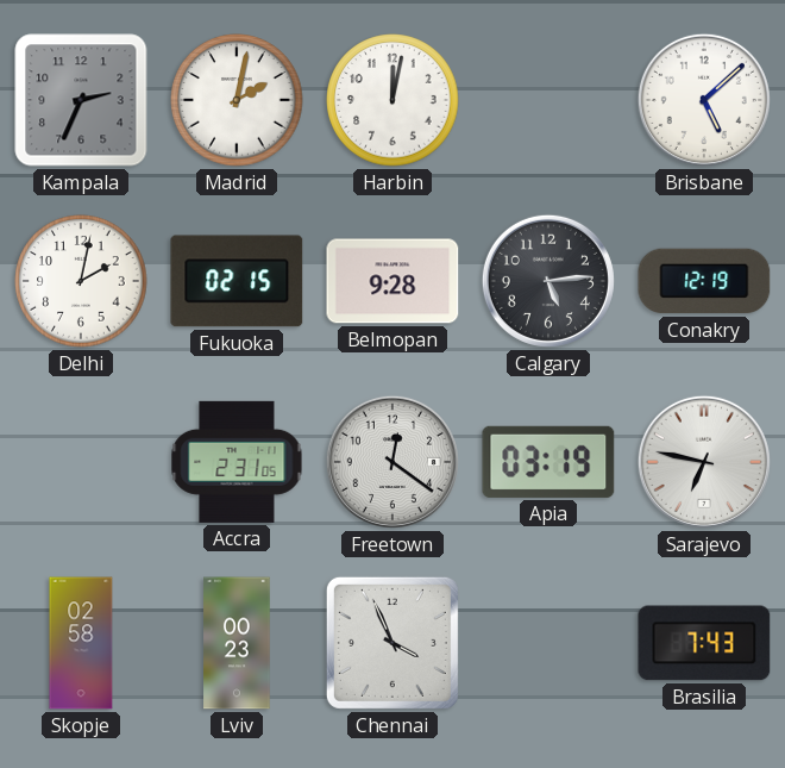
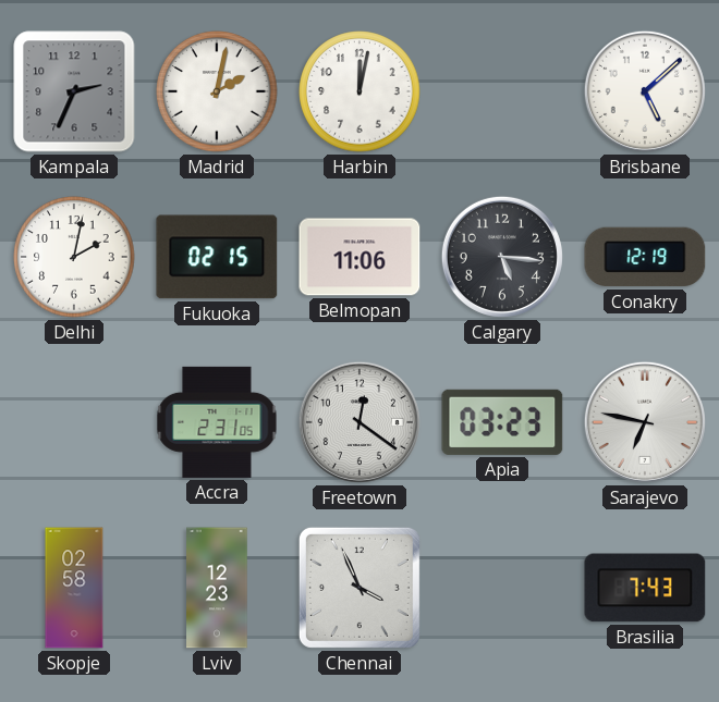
Belmopan: 9:28 -> 11:06
Calgary: 5:14 -> 5:16
Apia: 03:19 -> 03:23
Lviv: 00:23 -> 12:23
